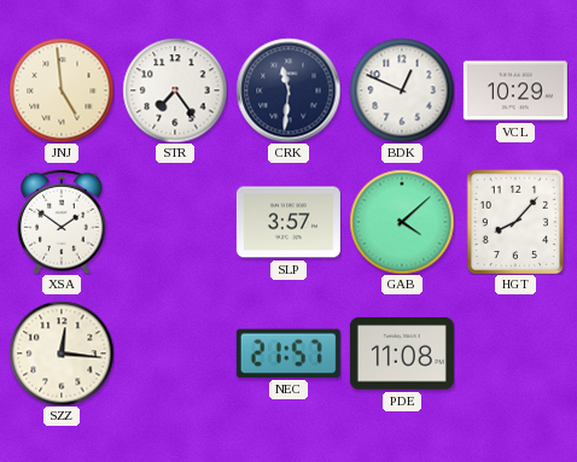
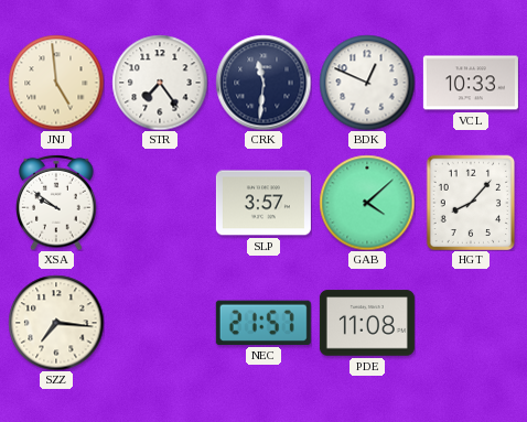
VCL: 10:29 -> 10:33
XSA: 1:51 -> 9:51
SZZ: 12:16 -> 7:16
